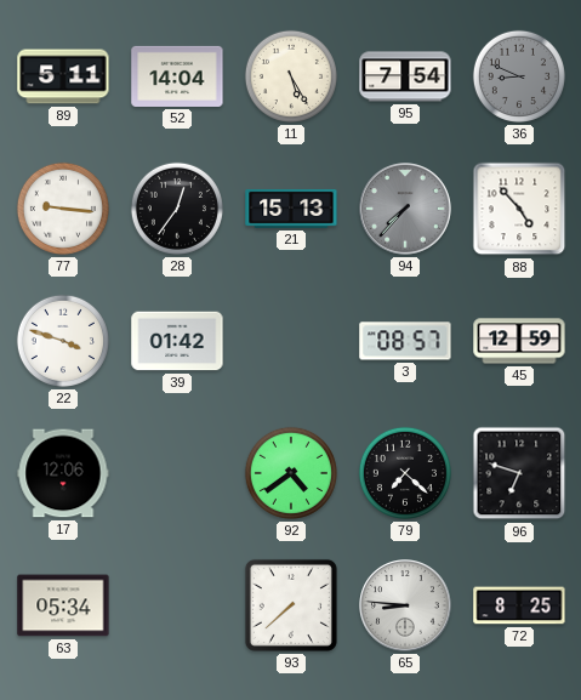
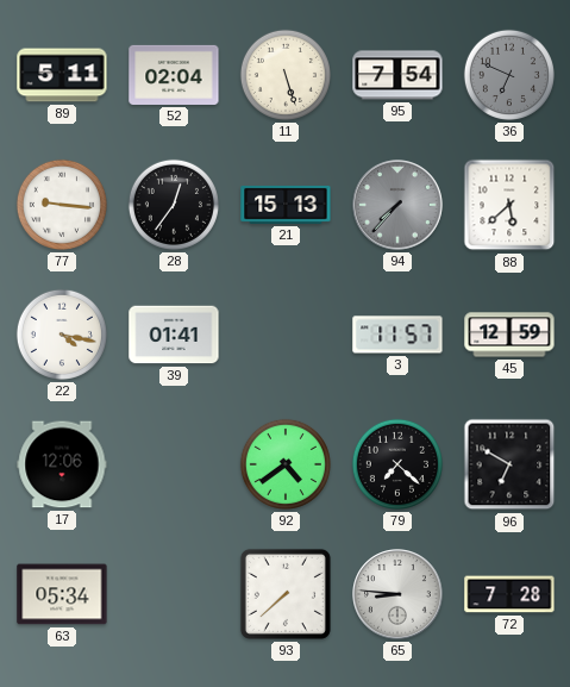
52: 14:04 -> 02:04
11: 5:25 -> 5:27
36: 8:49 -> 6:49
88: 4:53 -> 5:38
22: 3:48 -> 4:17
39: 01:42 -> 01:41
3: 08:57 -> 11:57
96: 6:48 -> 6:50
72: 8:25 -> 7:28
